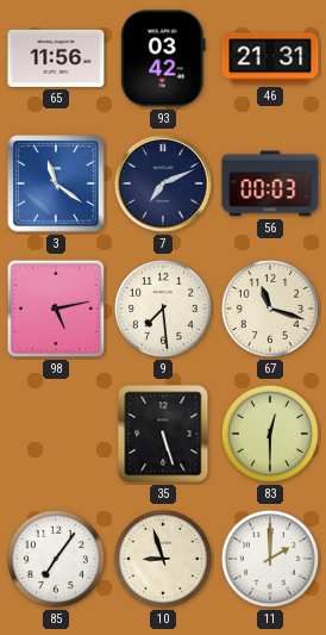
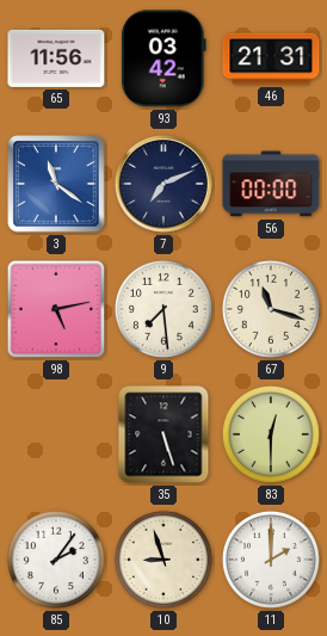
56: 00:03 -> 00:00
85: 7:06 -> 2:06
